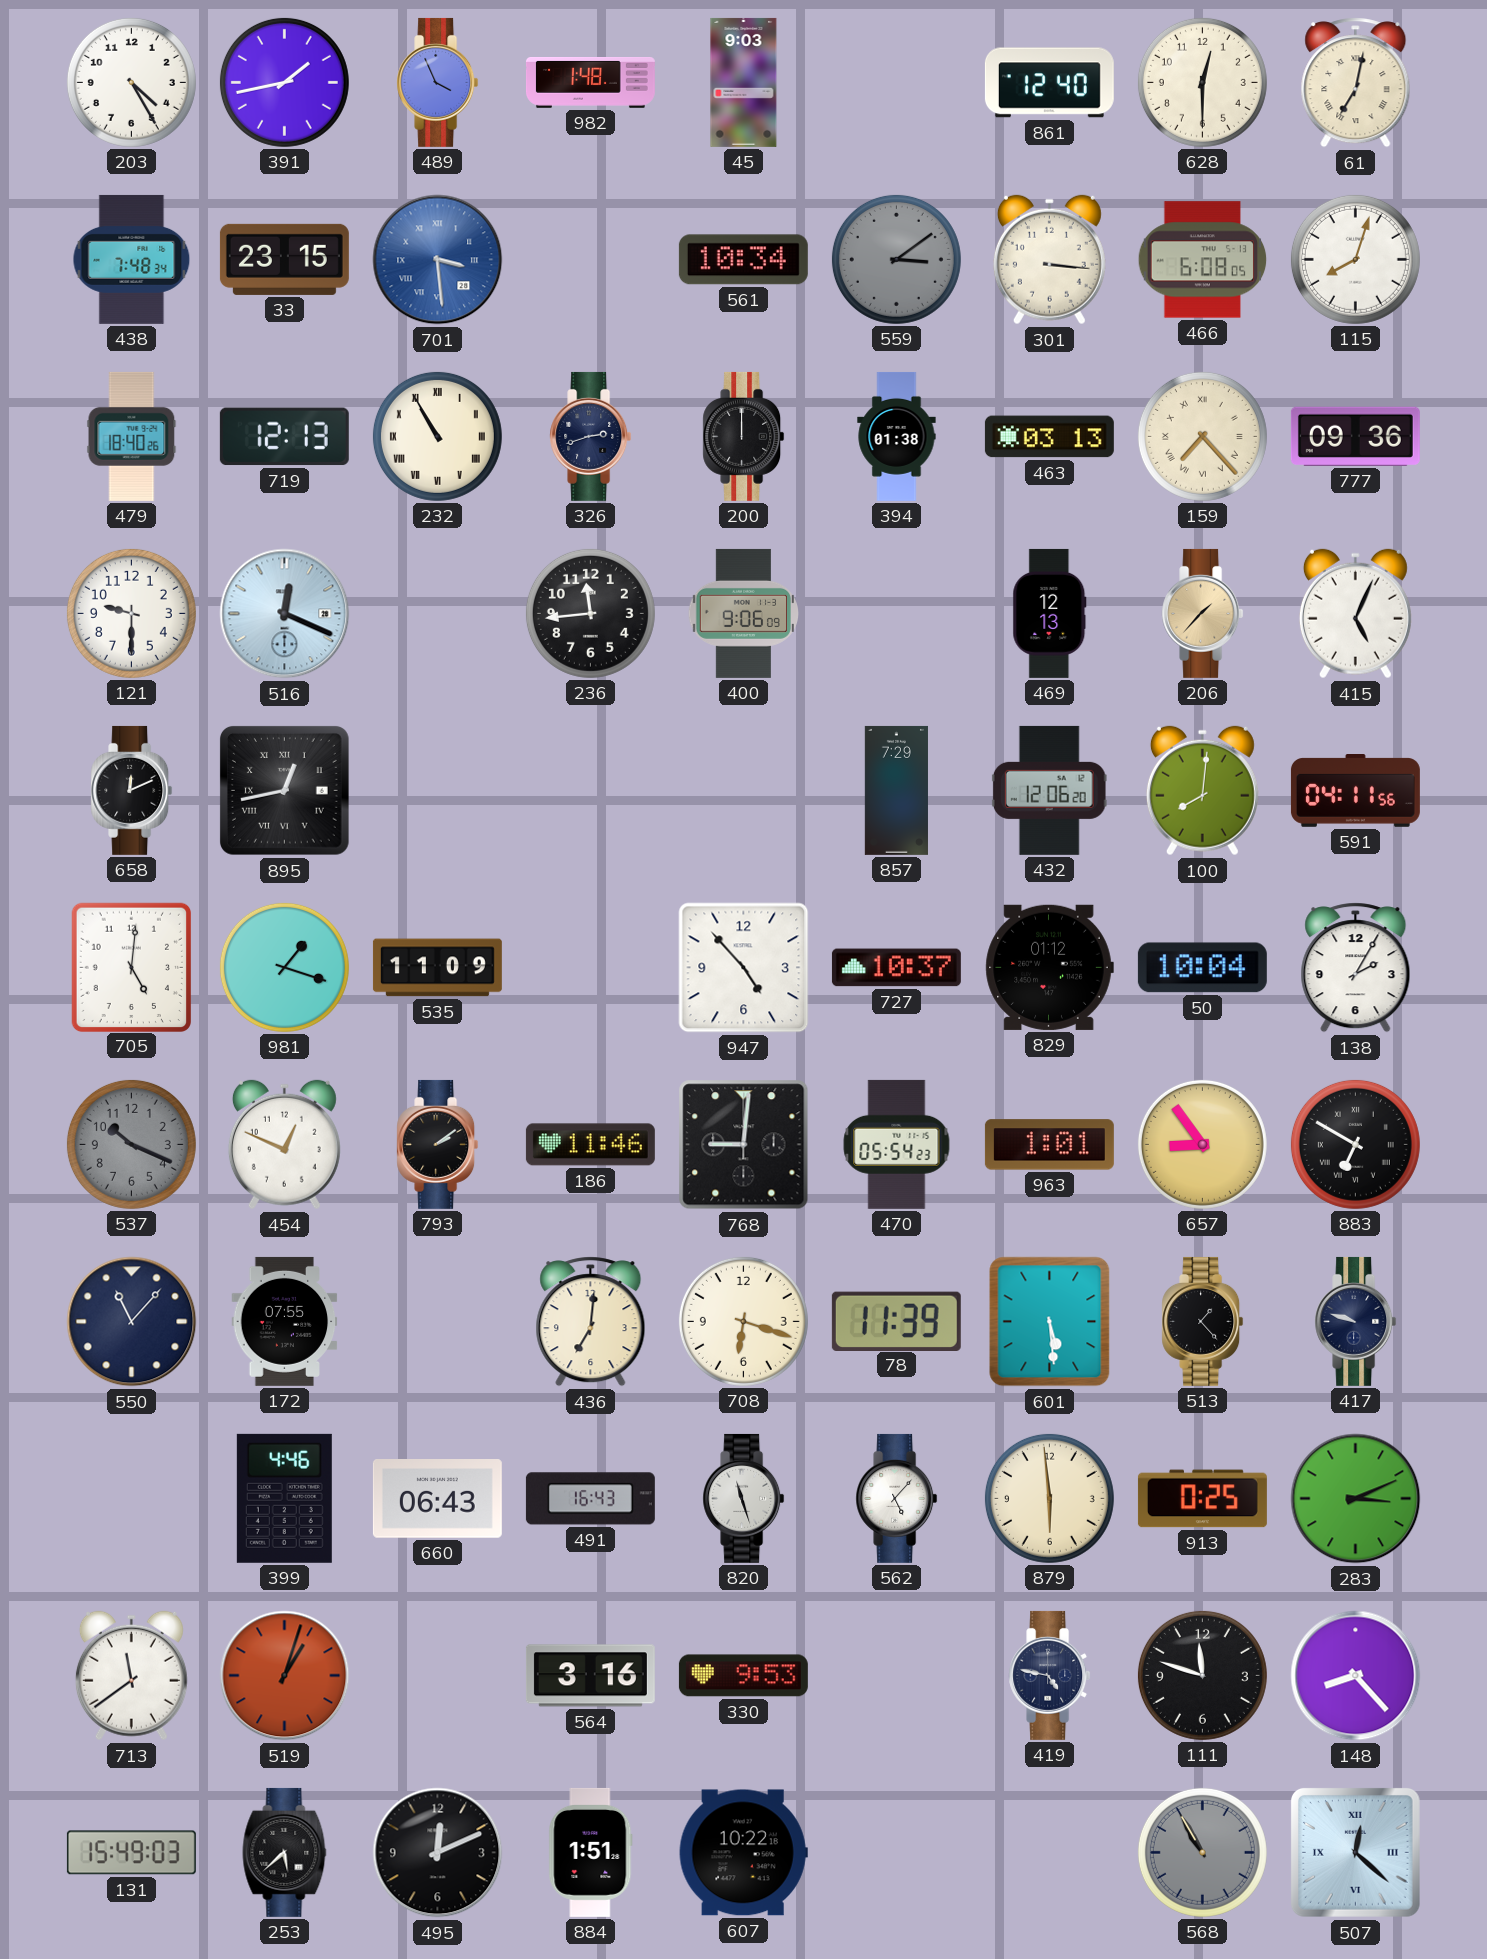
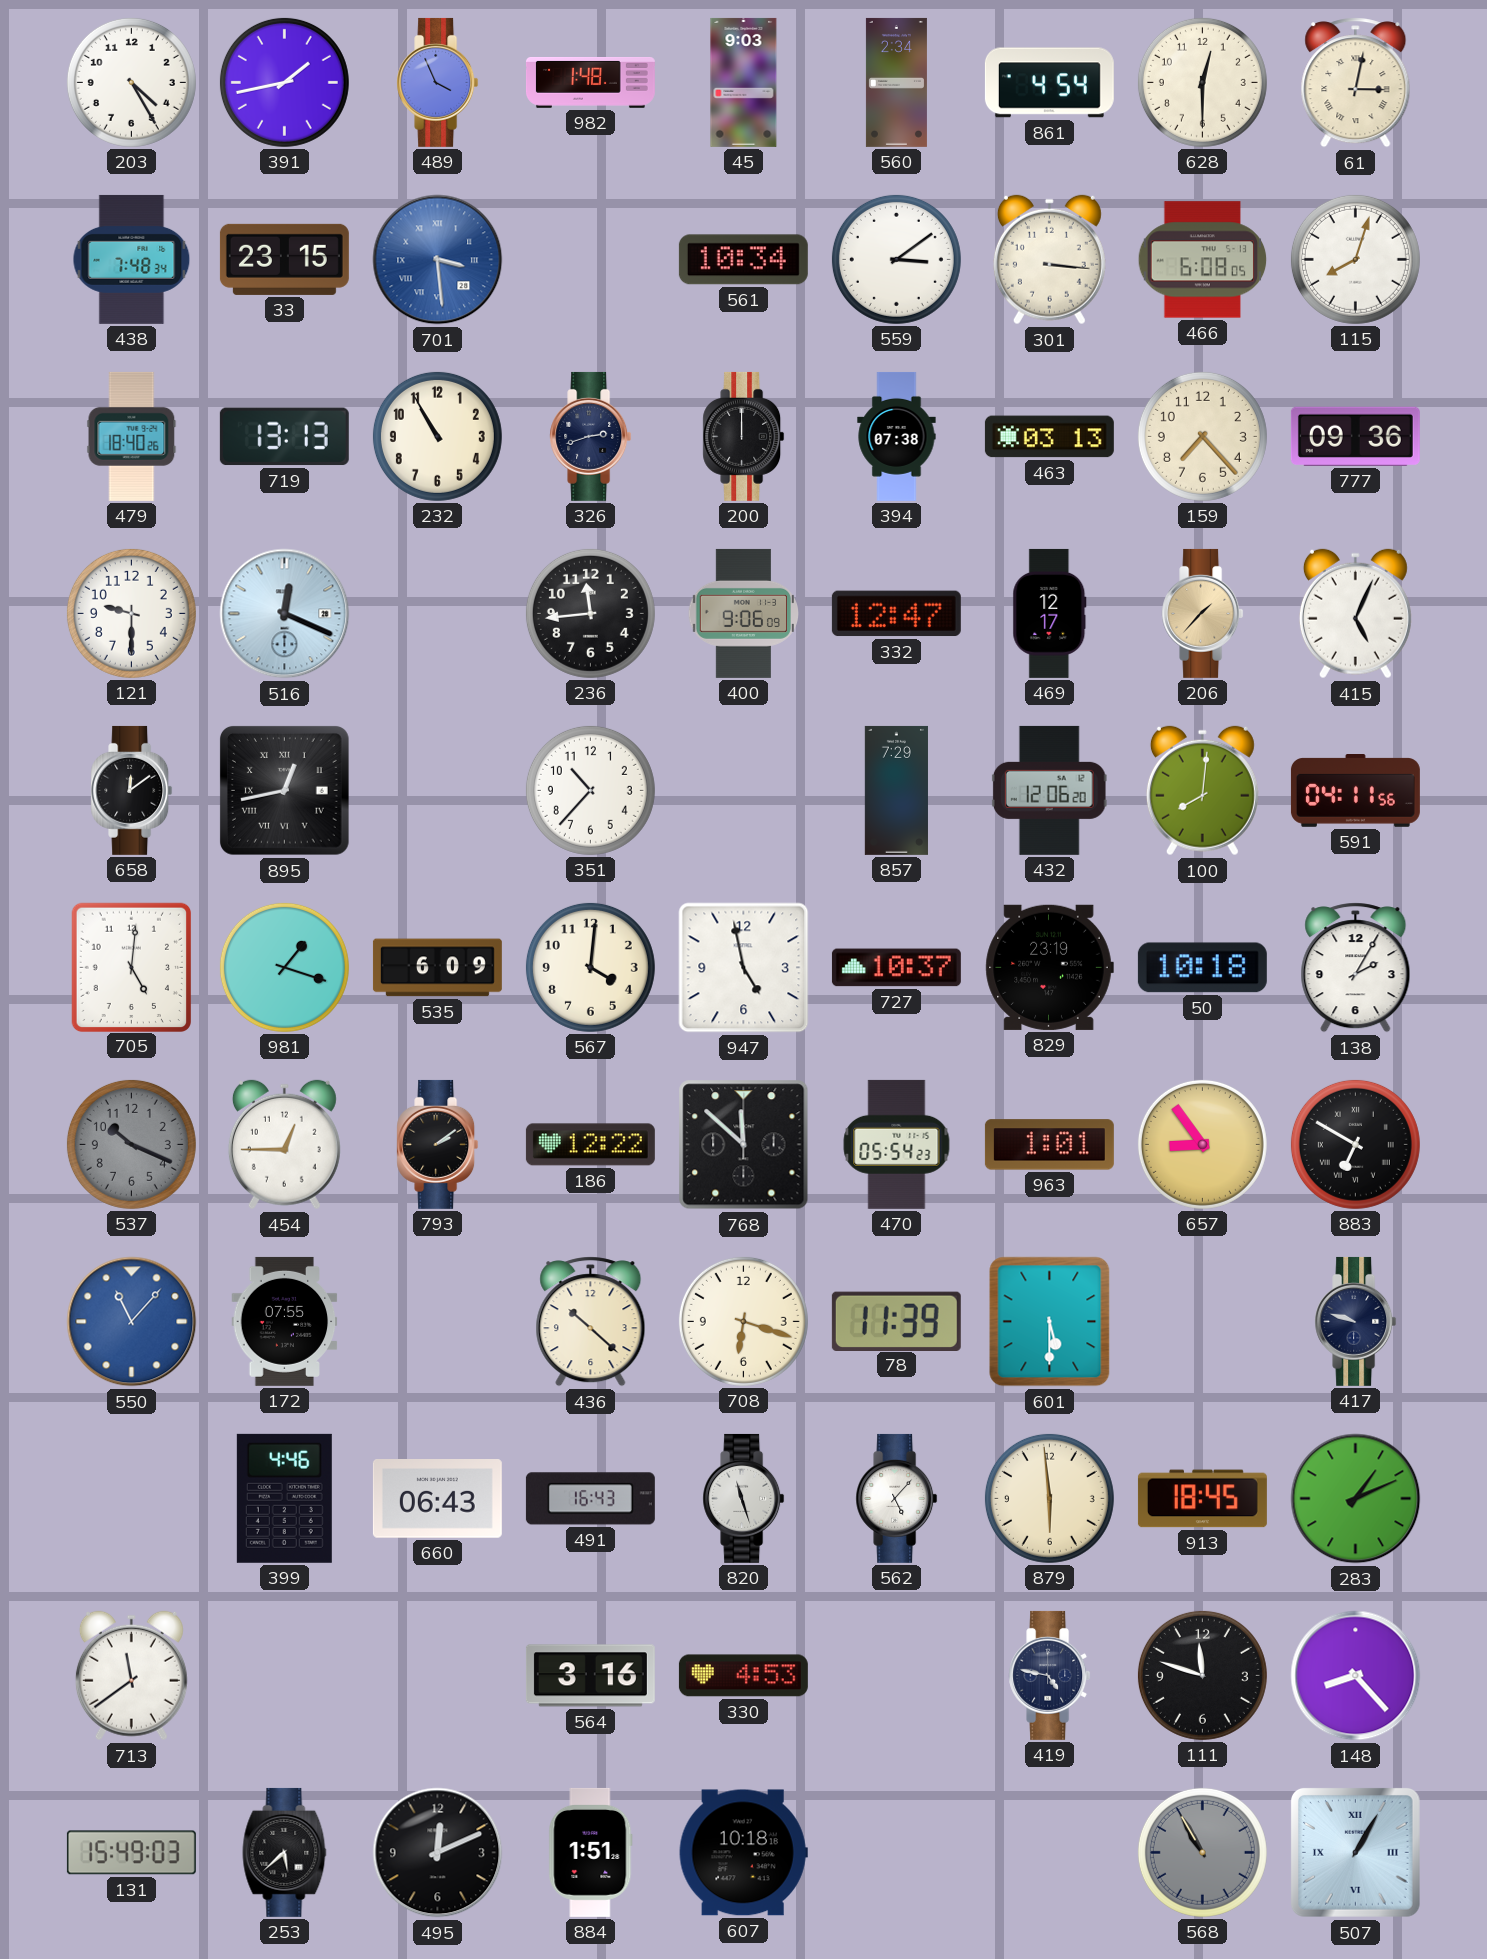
560: none -> 2:34
861: 12:40 -> 4:54
61: 7:02 -> 3:02
559 dial: grey -> white
719: 12:13 -> 13:13
232 numerals: Roman -> Arabic
394: 01:38 -> 07:38
159 numerals: Roman -> Arabic
332: none -> 12:47
469: 12:13 -> 12:17
658: 12:11 -> 12:09
351: none -> 10:37
535: 11:09 -> 6:09
567: none -> 4:01
947: 4:53 -> 4:58
829: 01:12 -> 23:19
50: 10:04 -> 10:18
454: 12:49 -> 12:45
186: 11:46 -> 12:22
768: 9:01 -> 11:52
550 dial: navy -> blue
436: 7:01 -> 10:22
601: 5:29 -> 5:30
513: 1:23 -> none
913: 0:25 -> 18:45
283: 3:11 -> 1:11
519: 1:03 -> none
330: 9:53 -> 4:53
607: 10:22 -> 10:18
507: 12:22 -> 1:05
